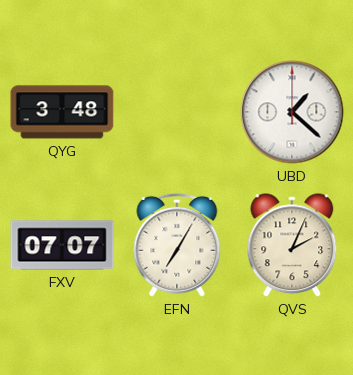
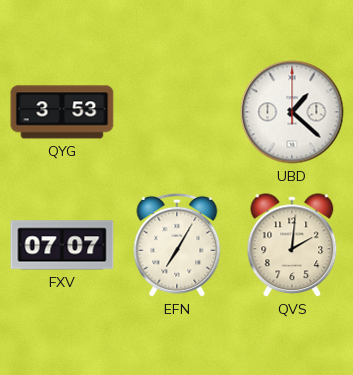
QYG: 3:48 -> 3:53
QVS: 2:04 -> 2:01
